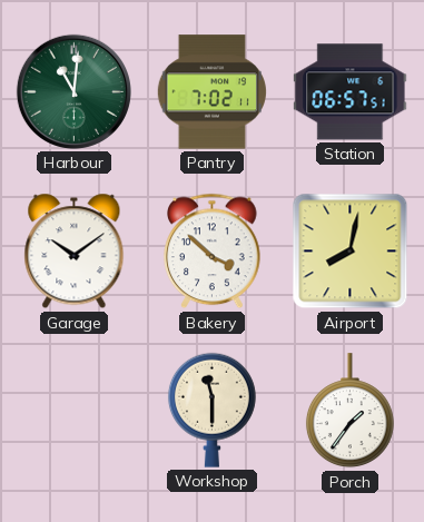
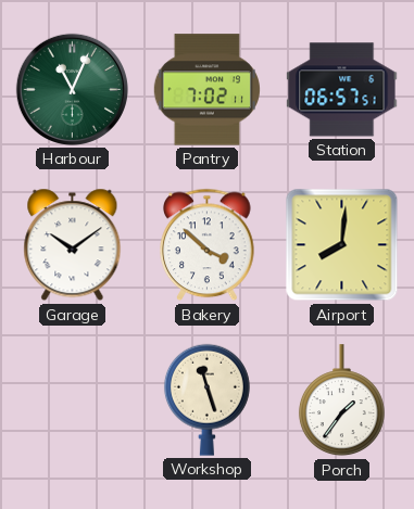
Harbour: 11:01 -> 11:04
Airport: 8:02 -> 8:01
Workshop: 11:30 -> 11:27
